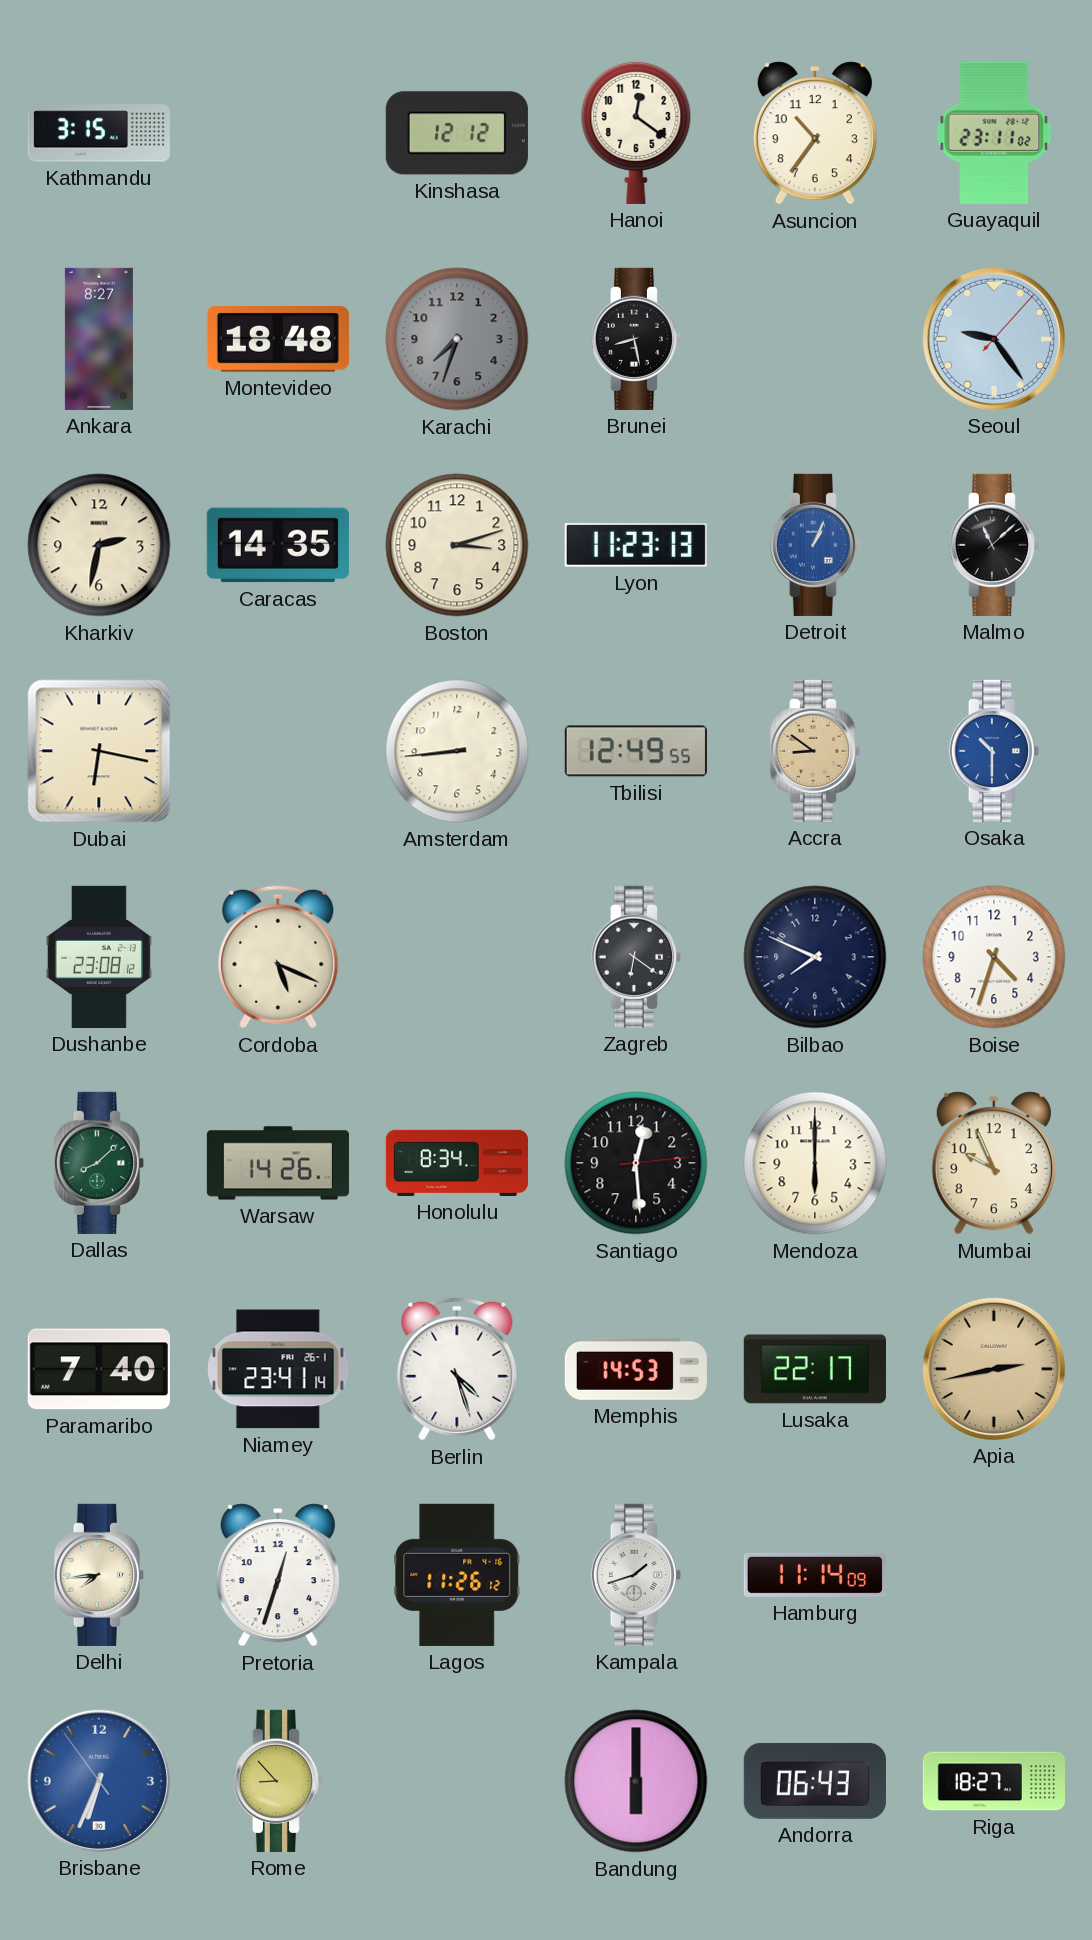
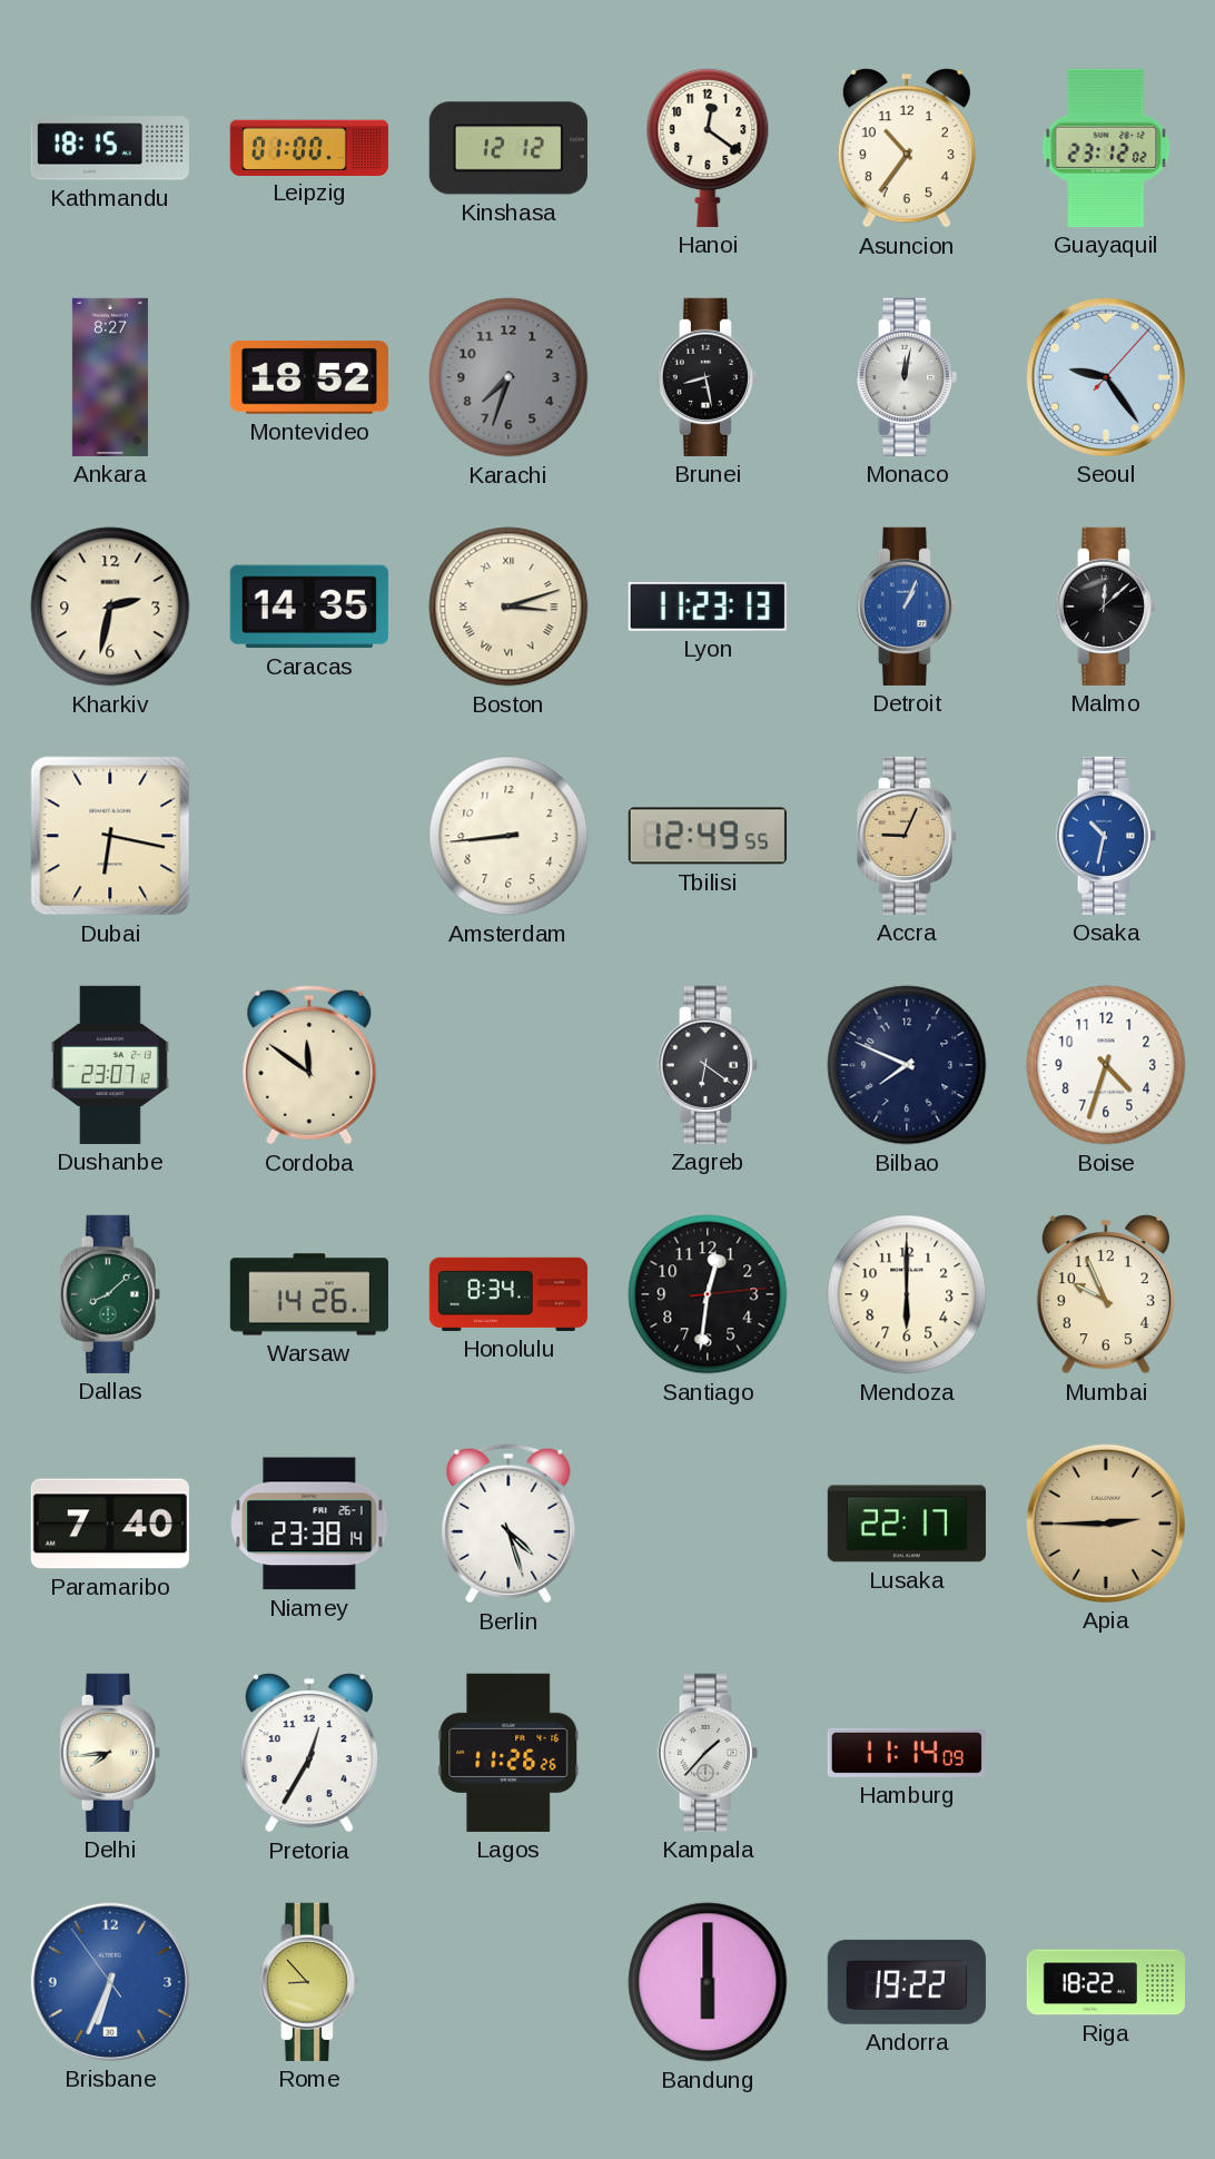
Kathmandu: 3:15 -> 18:15
Leipzig: none -> 01:00
Guayaquil: 23:11 -> 23:12
Montevideo: 18:48 -> 18:52
Monaco: none -> 12:02
Boston numerals: Arabic -> Roman
Malmo: 11:08 -> 12:08
Accra: 8:51 -> 9:04
Osaka: 10:30 -> 10:32
Dushanbe: 23:08 -> 23:07
Cordoba: 5:19 -> 11:51
Santiago: 12:29 -> 12:31
Niamey: 23:41 -> 23:38
Memphis: 14:53 -> none
Apia: 2:43 -> 2:45
Pretoria: 12:33 -> 12:35
Lagos: 11:26:12 -> 11:26:26
Kampala: 1:42 -> 1:37
Andorra: 06:43 -> 19:22
Riga: 18:27 -> 18:22
